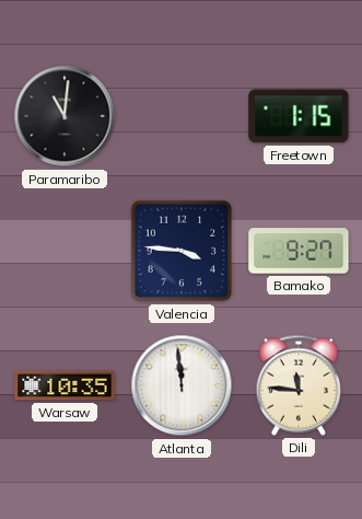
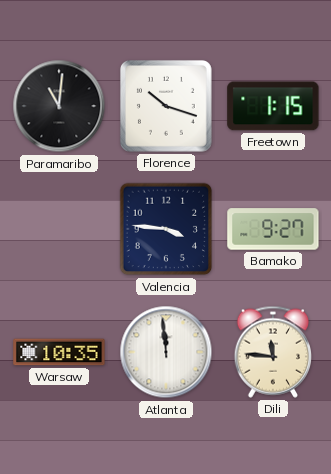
Florence: none -> 10:18
